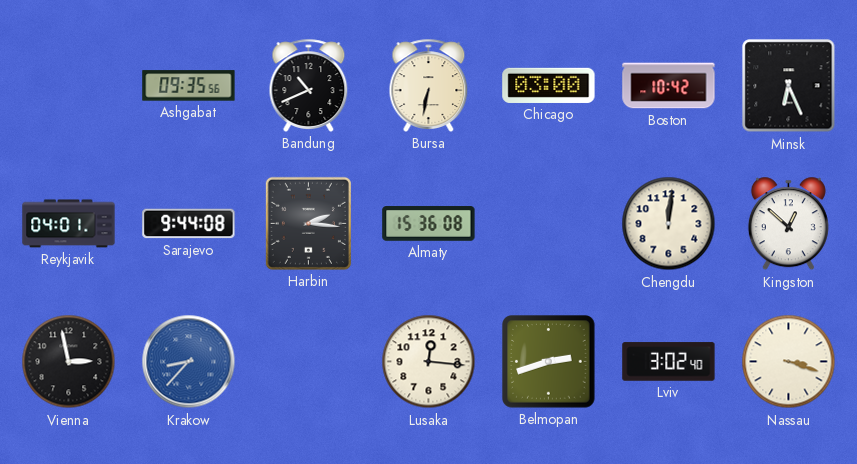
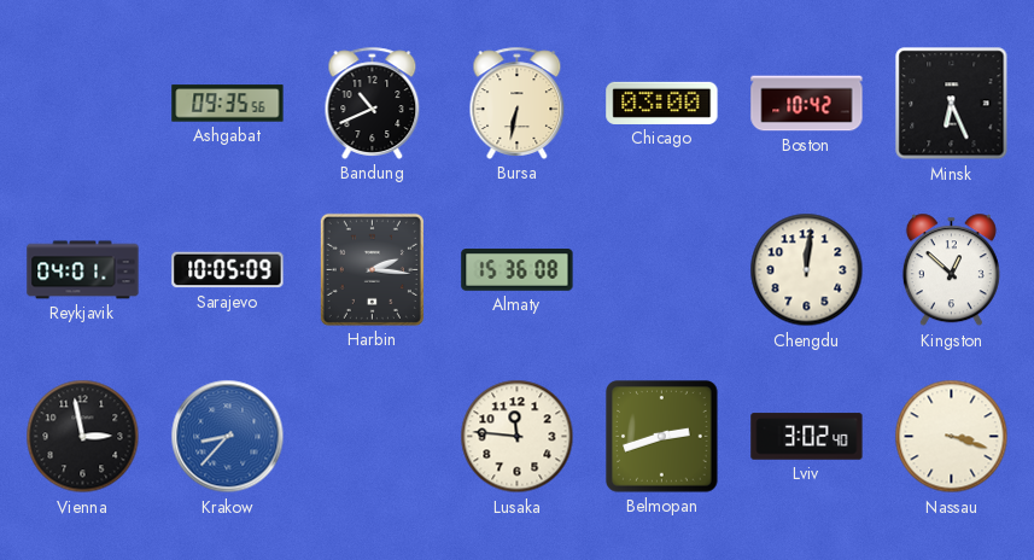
Sarajevo: 9:44 -> 10:05
Lusaka: 12:16 -> 11:46
